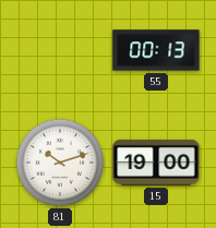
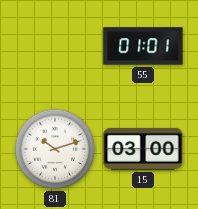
55: 00:13 -> 01:01
15: 19:00 -> 03:00
